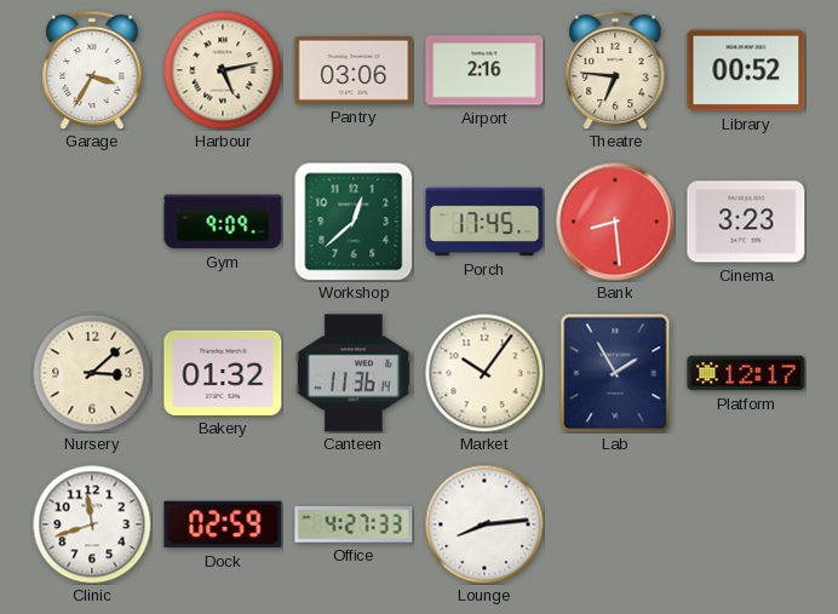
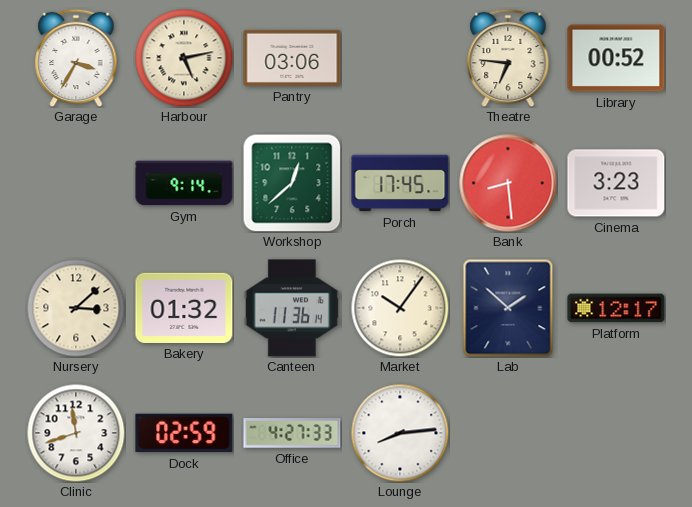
Airport: 2:16 -> none
Gym: 9:09 -> 9:14
Lab: 1:55 -> 1:52
